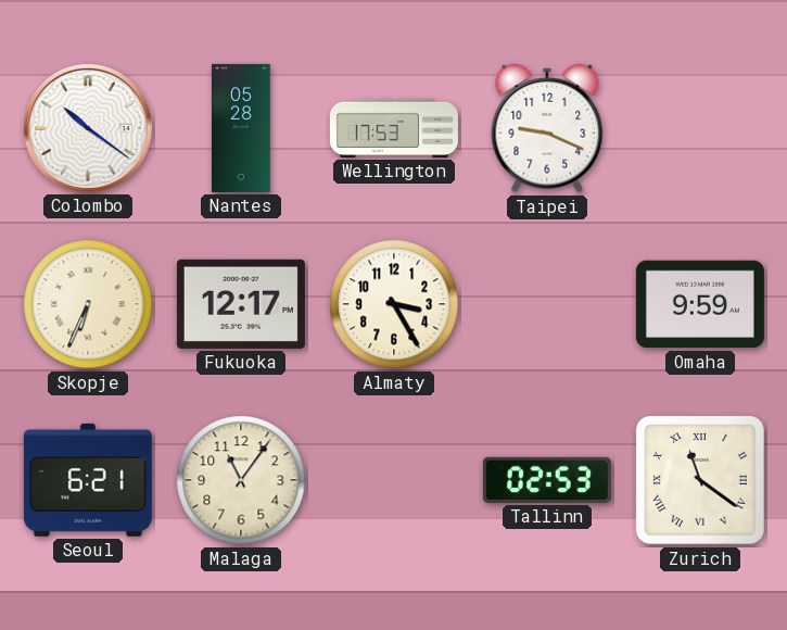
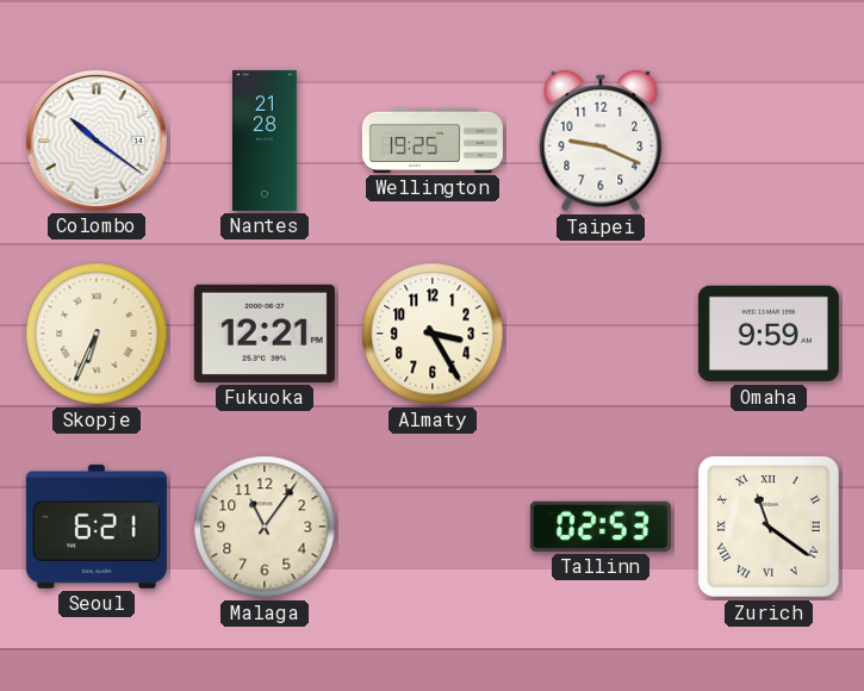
Nantes: 05:28 -> 21:28
Wellington: 17:53 -> 19:25
Fukuoka: 12:17 -> 12:21
